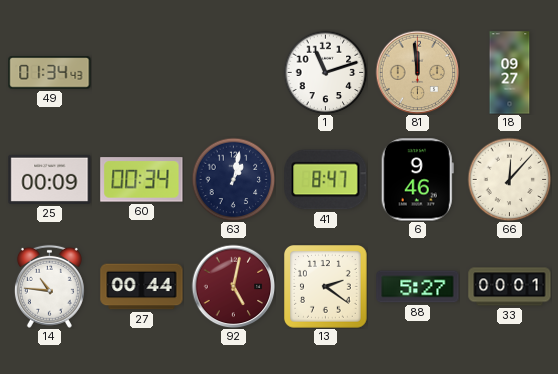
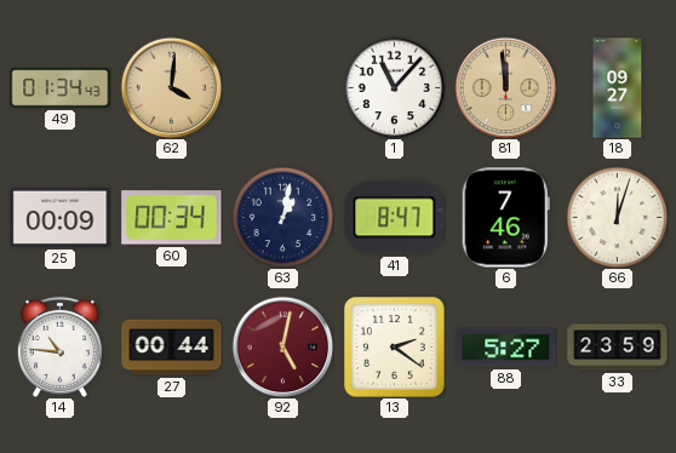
62: none -> 4:01
1: 11:12 -> 11:07
6: 9:46 -> 7:46
66: 12:07 -> 12:03
33: 00:01 -> 23:59
